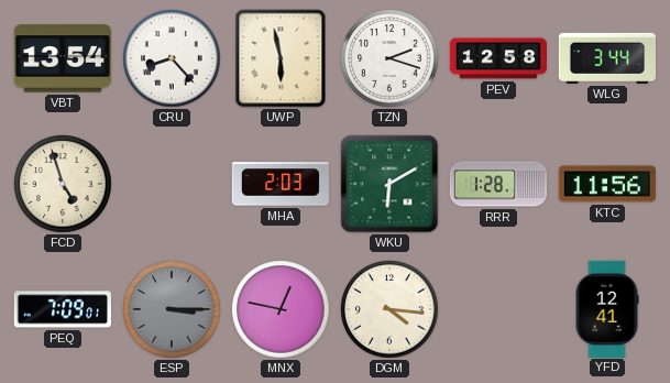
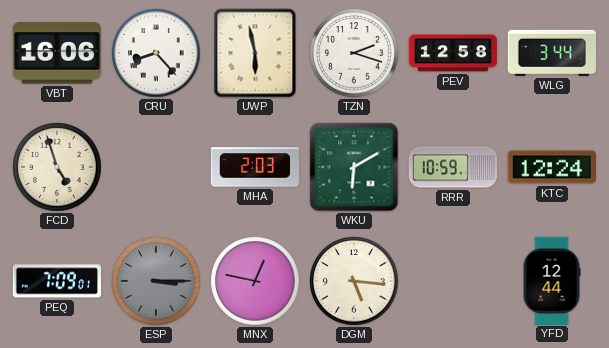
VBT: 13:54 -> 16:06
RRR: 1:28 -> 10:59
KTC: 11:56 -> 12:24
DGM: 4:16 -> 5:16
YFD: 12:41 -> 12:44
